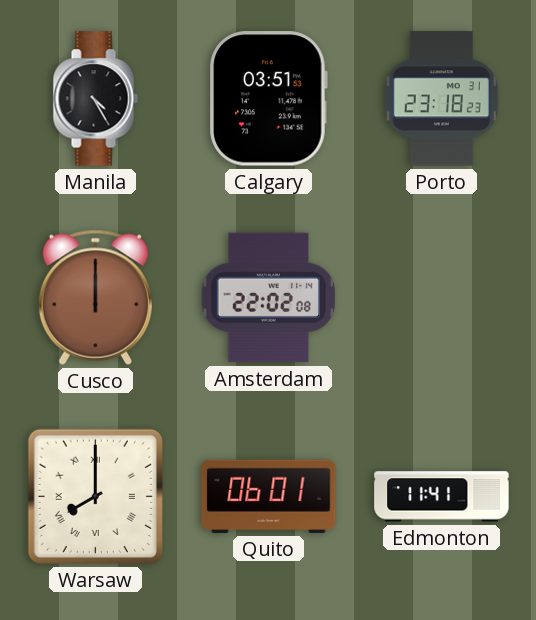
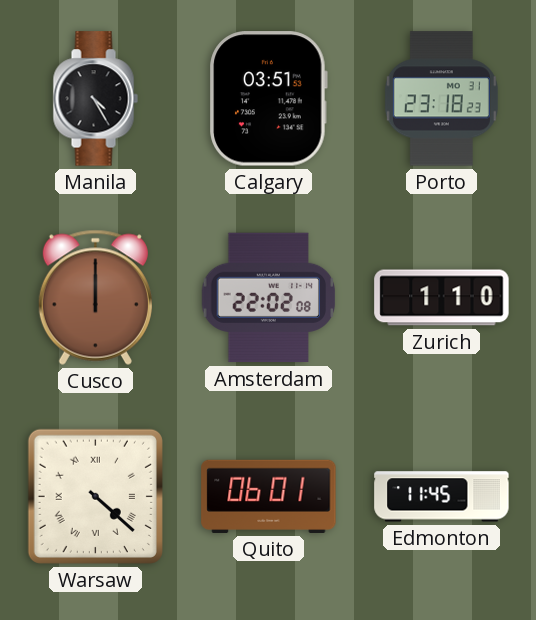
Zurich: none -> 1:10
Warsaw: 8:00 -> 4:22
Edmonton: 11:41 -> 11:45
